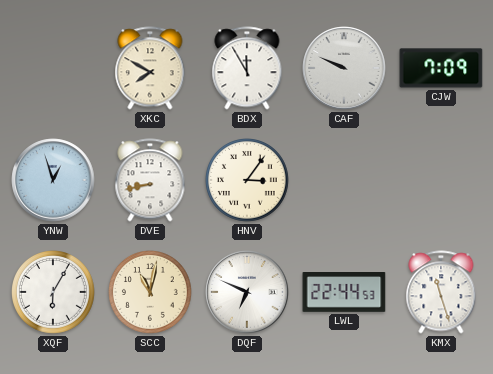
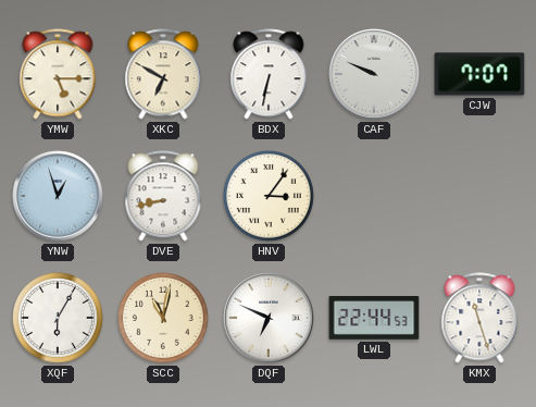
YMW: none -> 5:15
XKC: 7:50 -> 6:50
BDX: 11:55 -> 6:32
CJW: 7:09 -> 7:07
